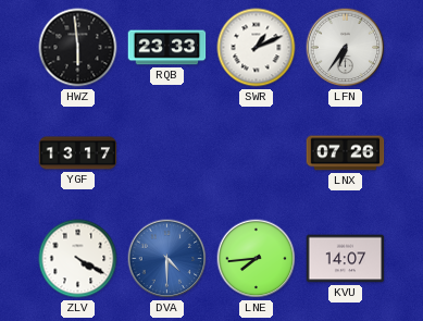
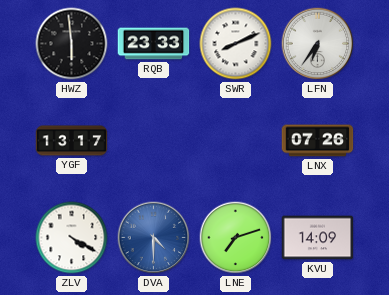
SWR: 1:11 -> 8:11
LNE: 7:44 -> 7:12
KVU: 14:07 -> 14:09
